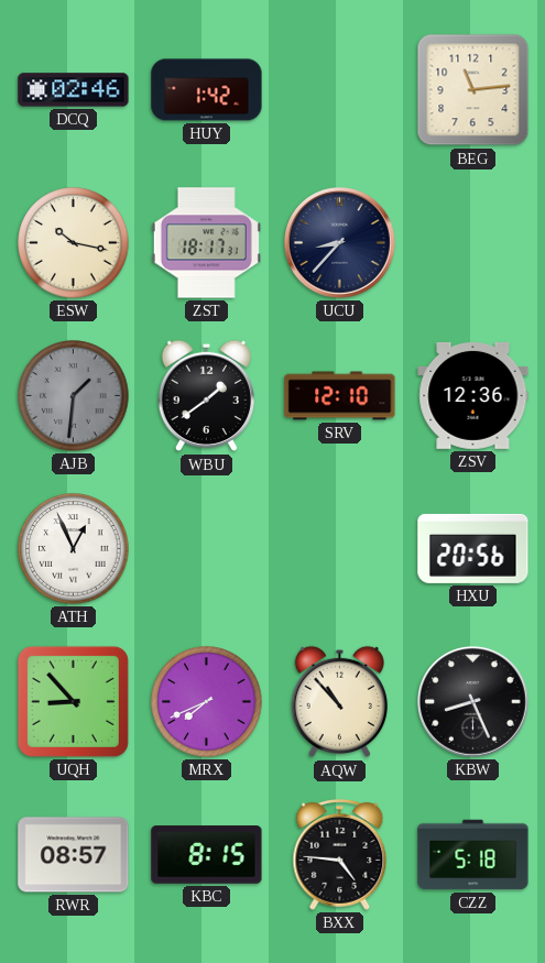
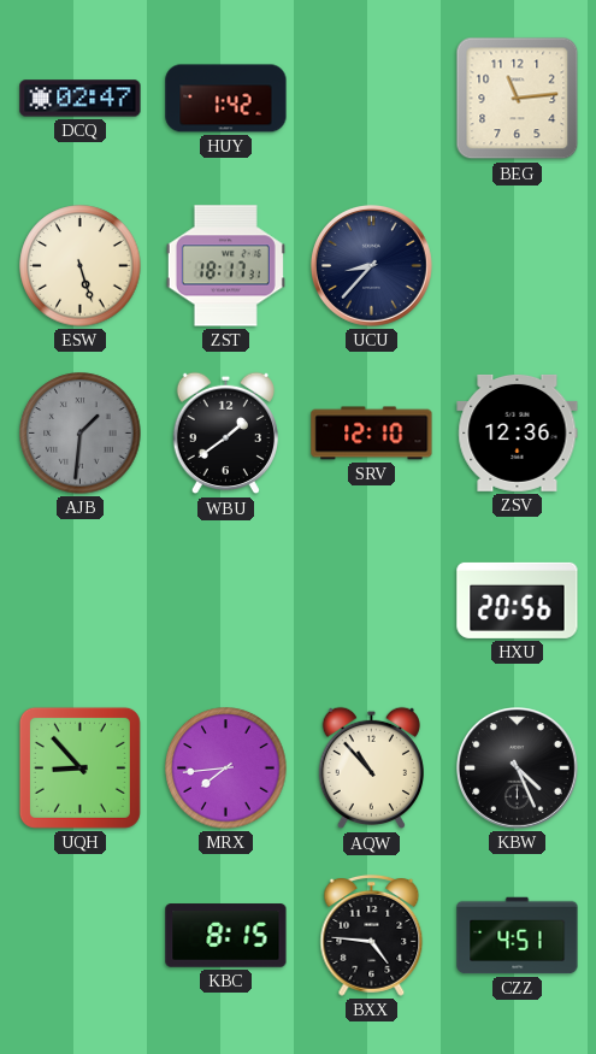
DCQ: 02:46 -> 02:47
ESW: 10:17 -> 5:27
ATH: 12:56 -> none
MRX: 7:41 -> 7:44
KBW: 8:26 -> 4:26
RWR: 08:57 -> none
CZZ: 5:18 -> 4:51
